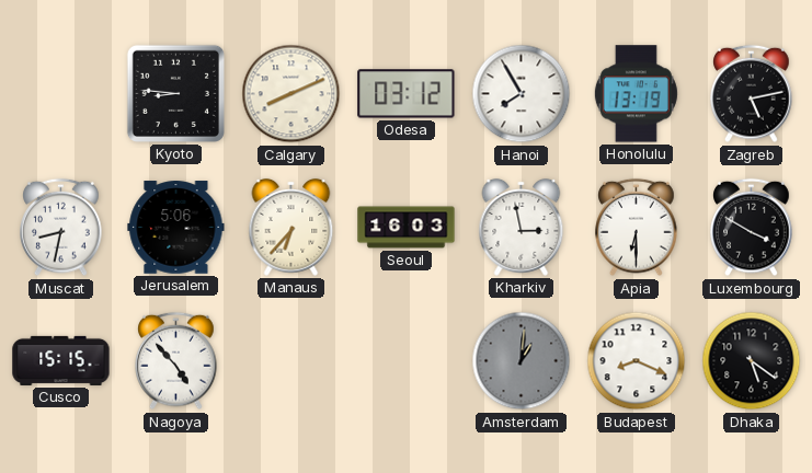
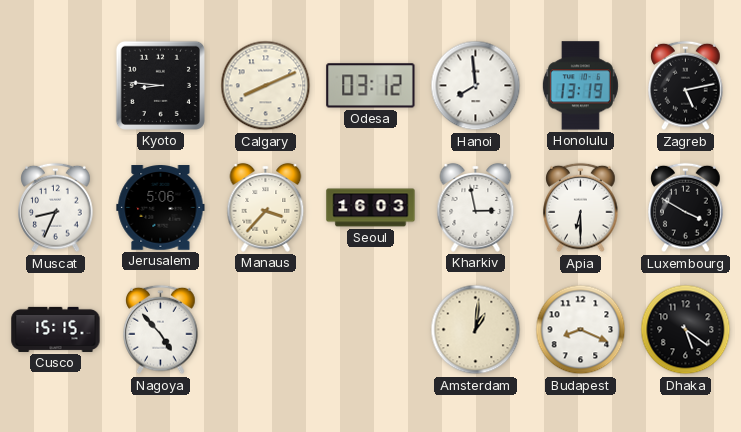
Hanoi: 7:55 -> 7:59
Muscat: 8:32 -> 8:34
Manaus: 6:37 -> 3:37
Amsterdam dial: grey -> cream
